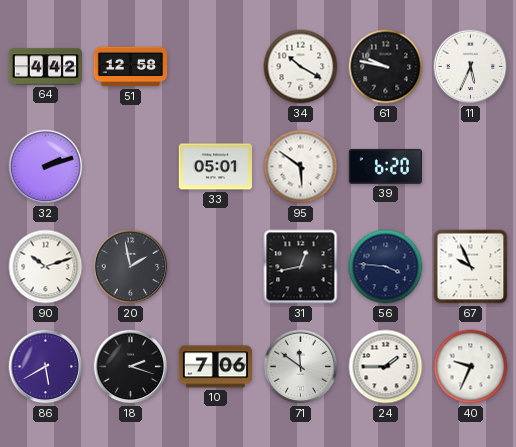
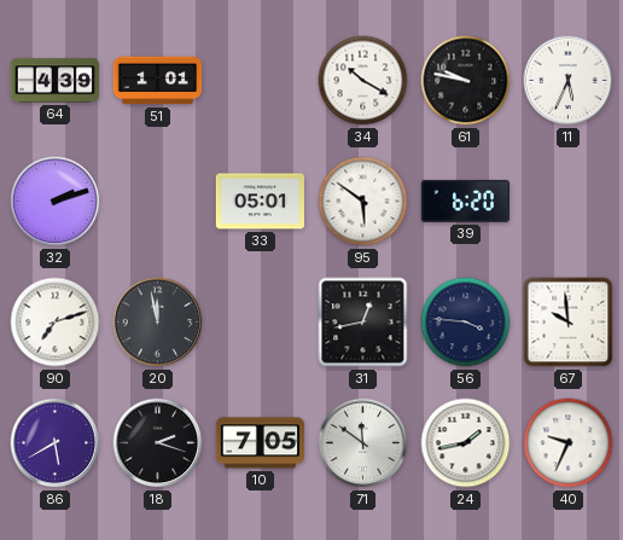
64: 4:42 -> 4:39
51: 12:58 -> 1:01
90: 10:12 -> 7:12
20: 1:58 -> 11:58
67: 9:56 -> 9:59
10: 7:06 -> 7:05
24: 1:45 -> 1:43
